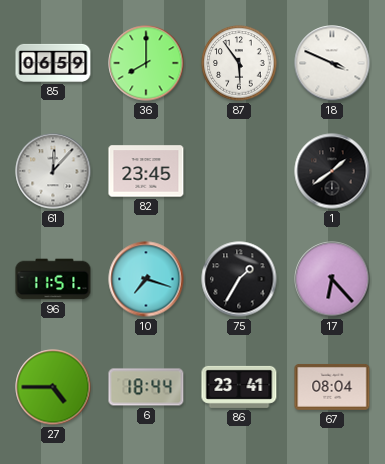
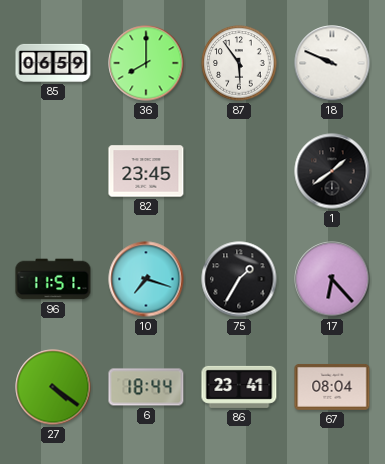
18: 3:49 -> 9:49
61: 12:07 -> none
27: 4:45 -> 4:21
